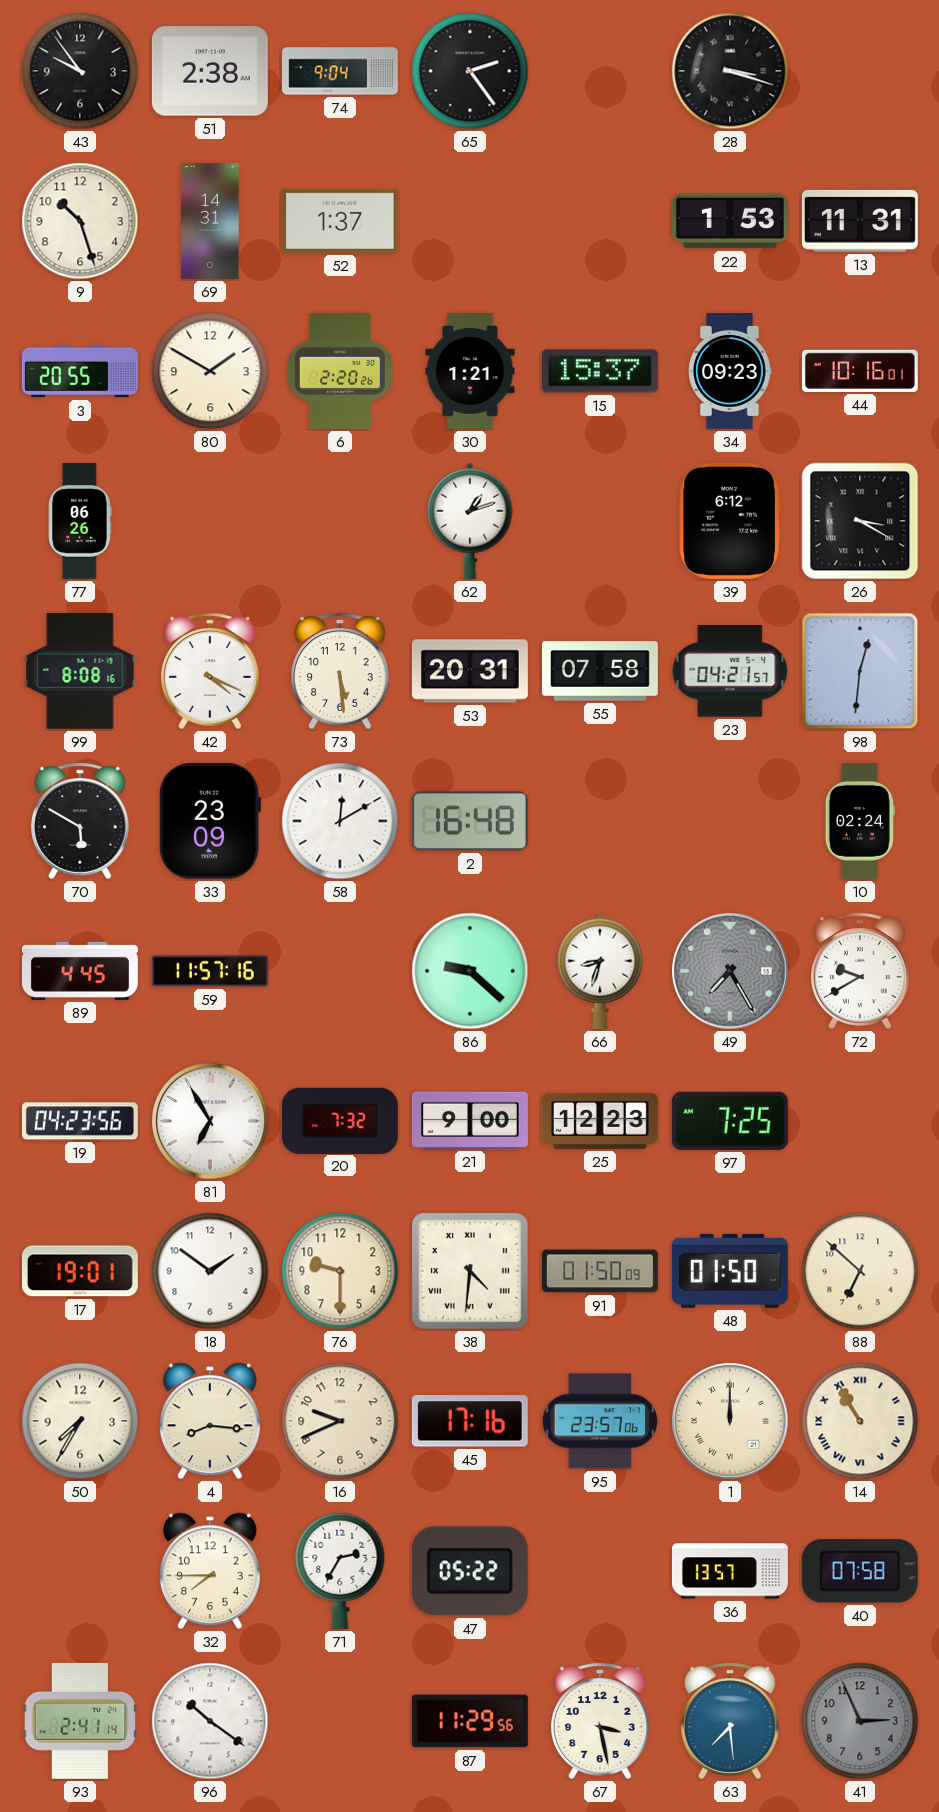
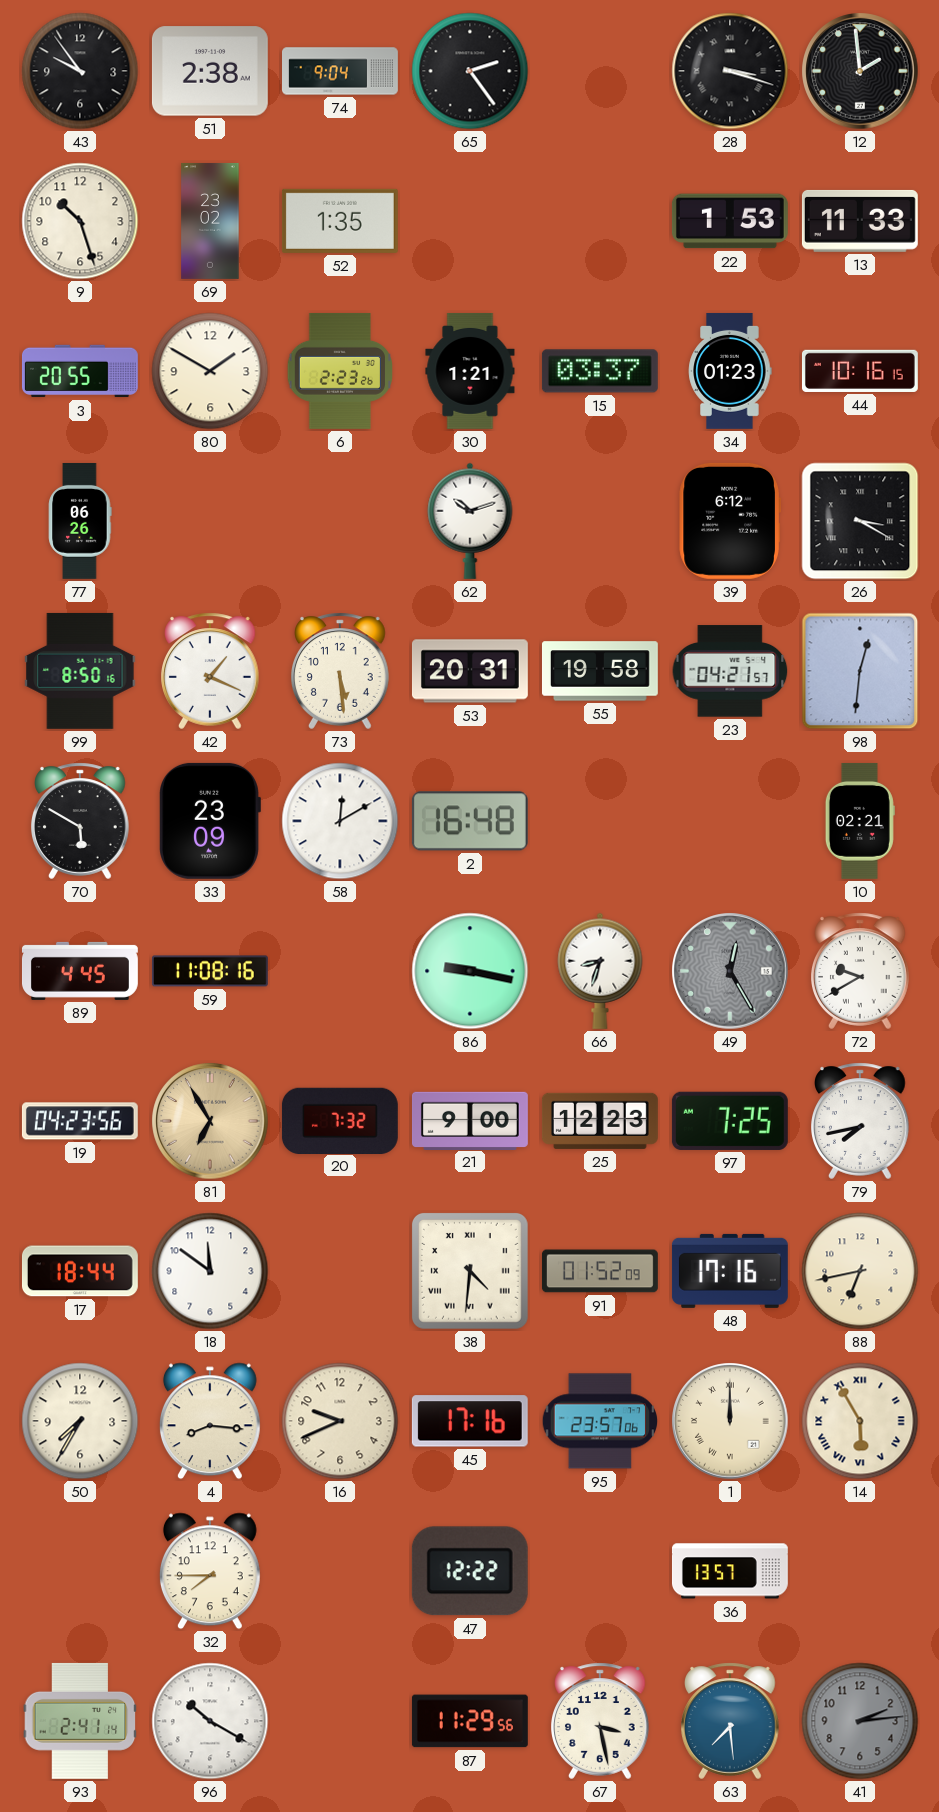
12: none -> 1:59
69: 14:31 -> 23:02
52: 1:37 -> 1:35
13: 11:31 -> 11:33
6: 2:20 -> 2:23
15: 15:37 -> 03:37
34: 09:23 -> 01:23
44: 10:16:01 -> 10:16:15
62: 1:12 -> 10:12
99: 8:08 -> 8:50
42: 4:19 -> 1:19
55: 07:58 -> 19:58
10: 02:24 -> 02:21
59: 11:57 -> 11:08
86: 9:22 -> 9:17
49: 7:25 -> 12:25
81 dial: white -> champagne
79: none -> 7:43
17: 19:01 -> 18:44
18: 1:51 -> 11:51
76: 9:30 -> none
91: 01:50 -> 01:52
48: 01:50 -> 17:16
88: 6:52 -> 6:43
14: 10:55 -> 5:55
71: 2:35 -> none
47: 05:22 -> 12:22
40: 07:58 -> none
96: 10:21 -> 10:20
41: 2:56 -> 2:14
